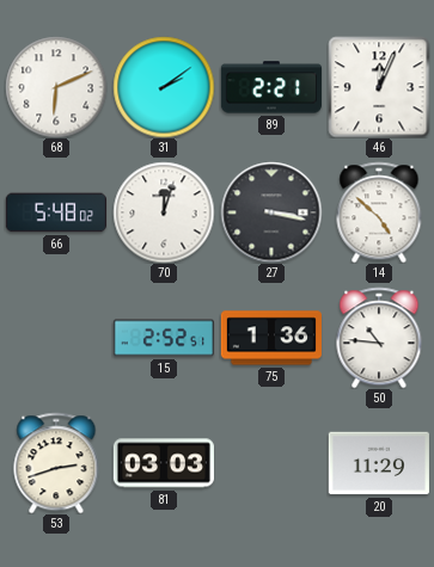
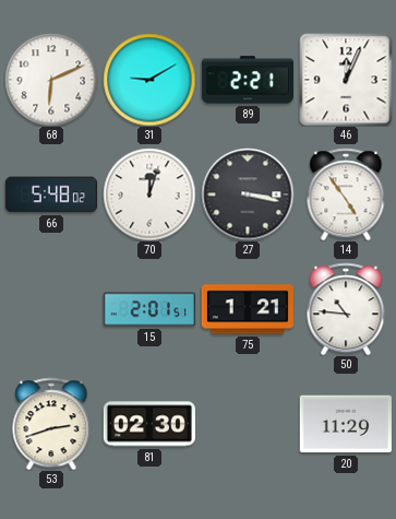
31: 2:09 -> 9:10
14: 4:52 -> 4:54
15: 2:52 -> 2:01
75: 1:36 -> 1:21
81: 03:03 -> 02:30
